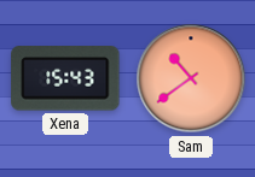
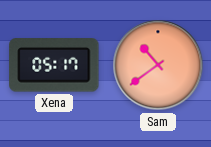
Xena: 15:43 -> 05:17
